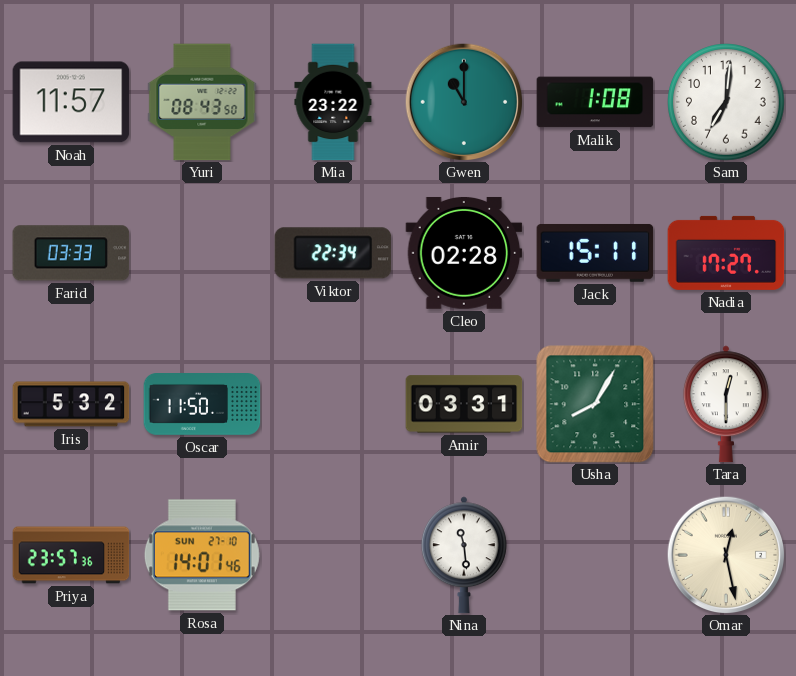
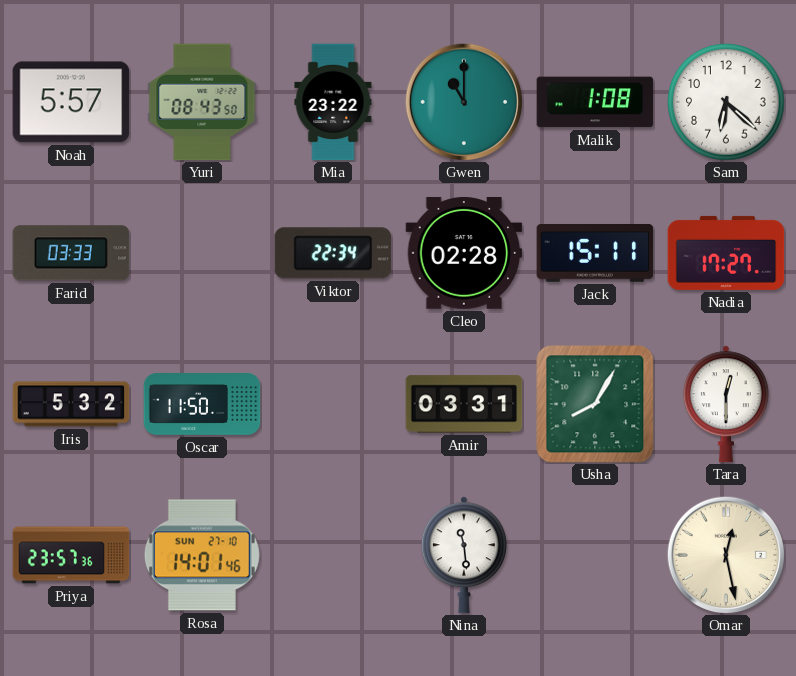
Noah: 11:57 -> 5:57
Sam: 7:01 -> 6:22
